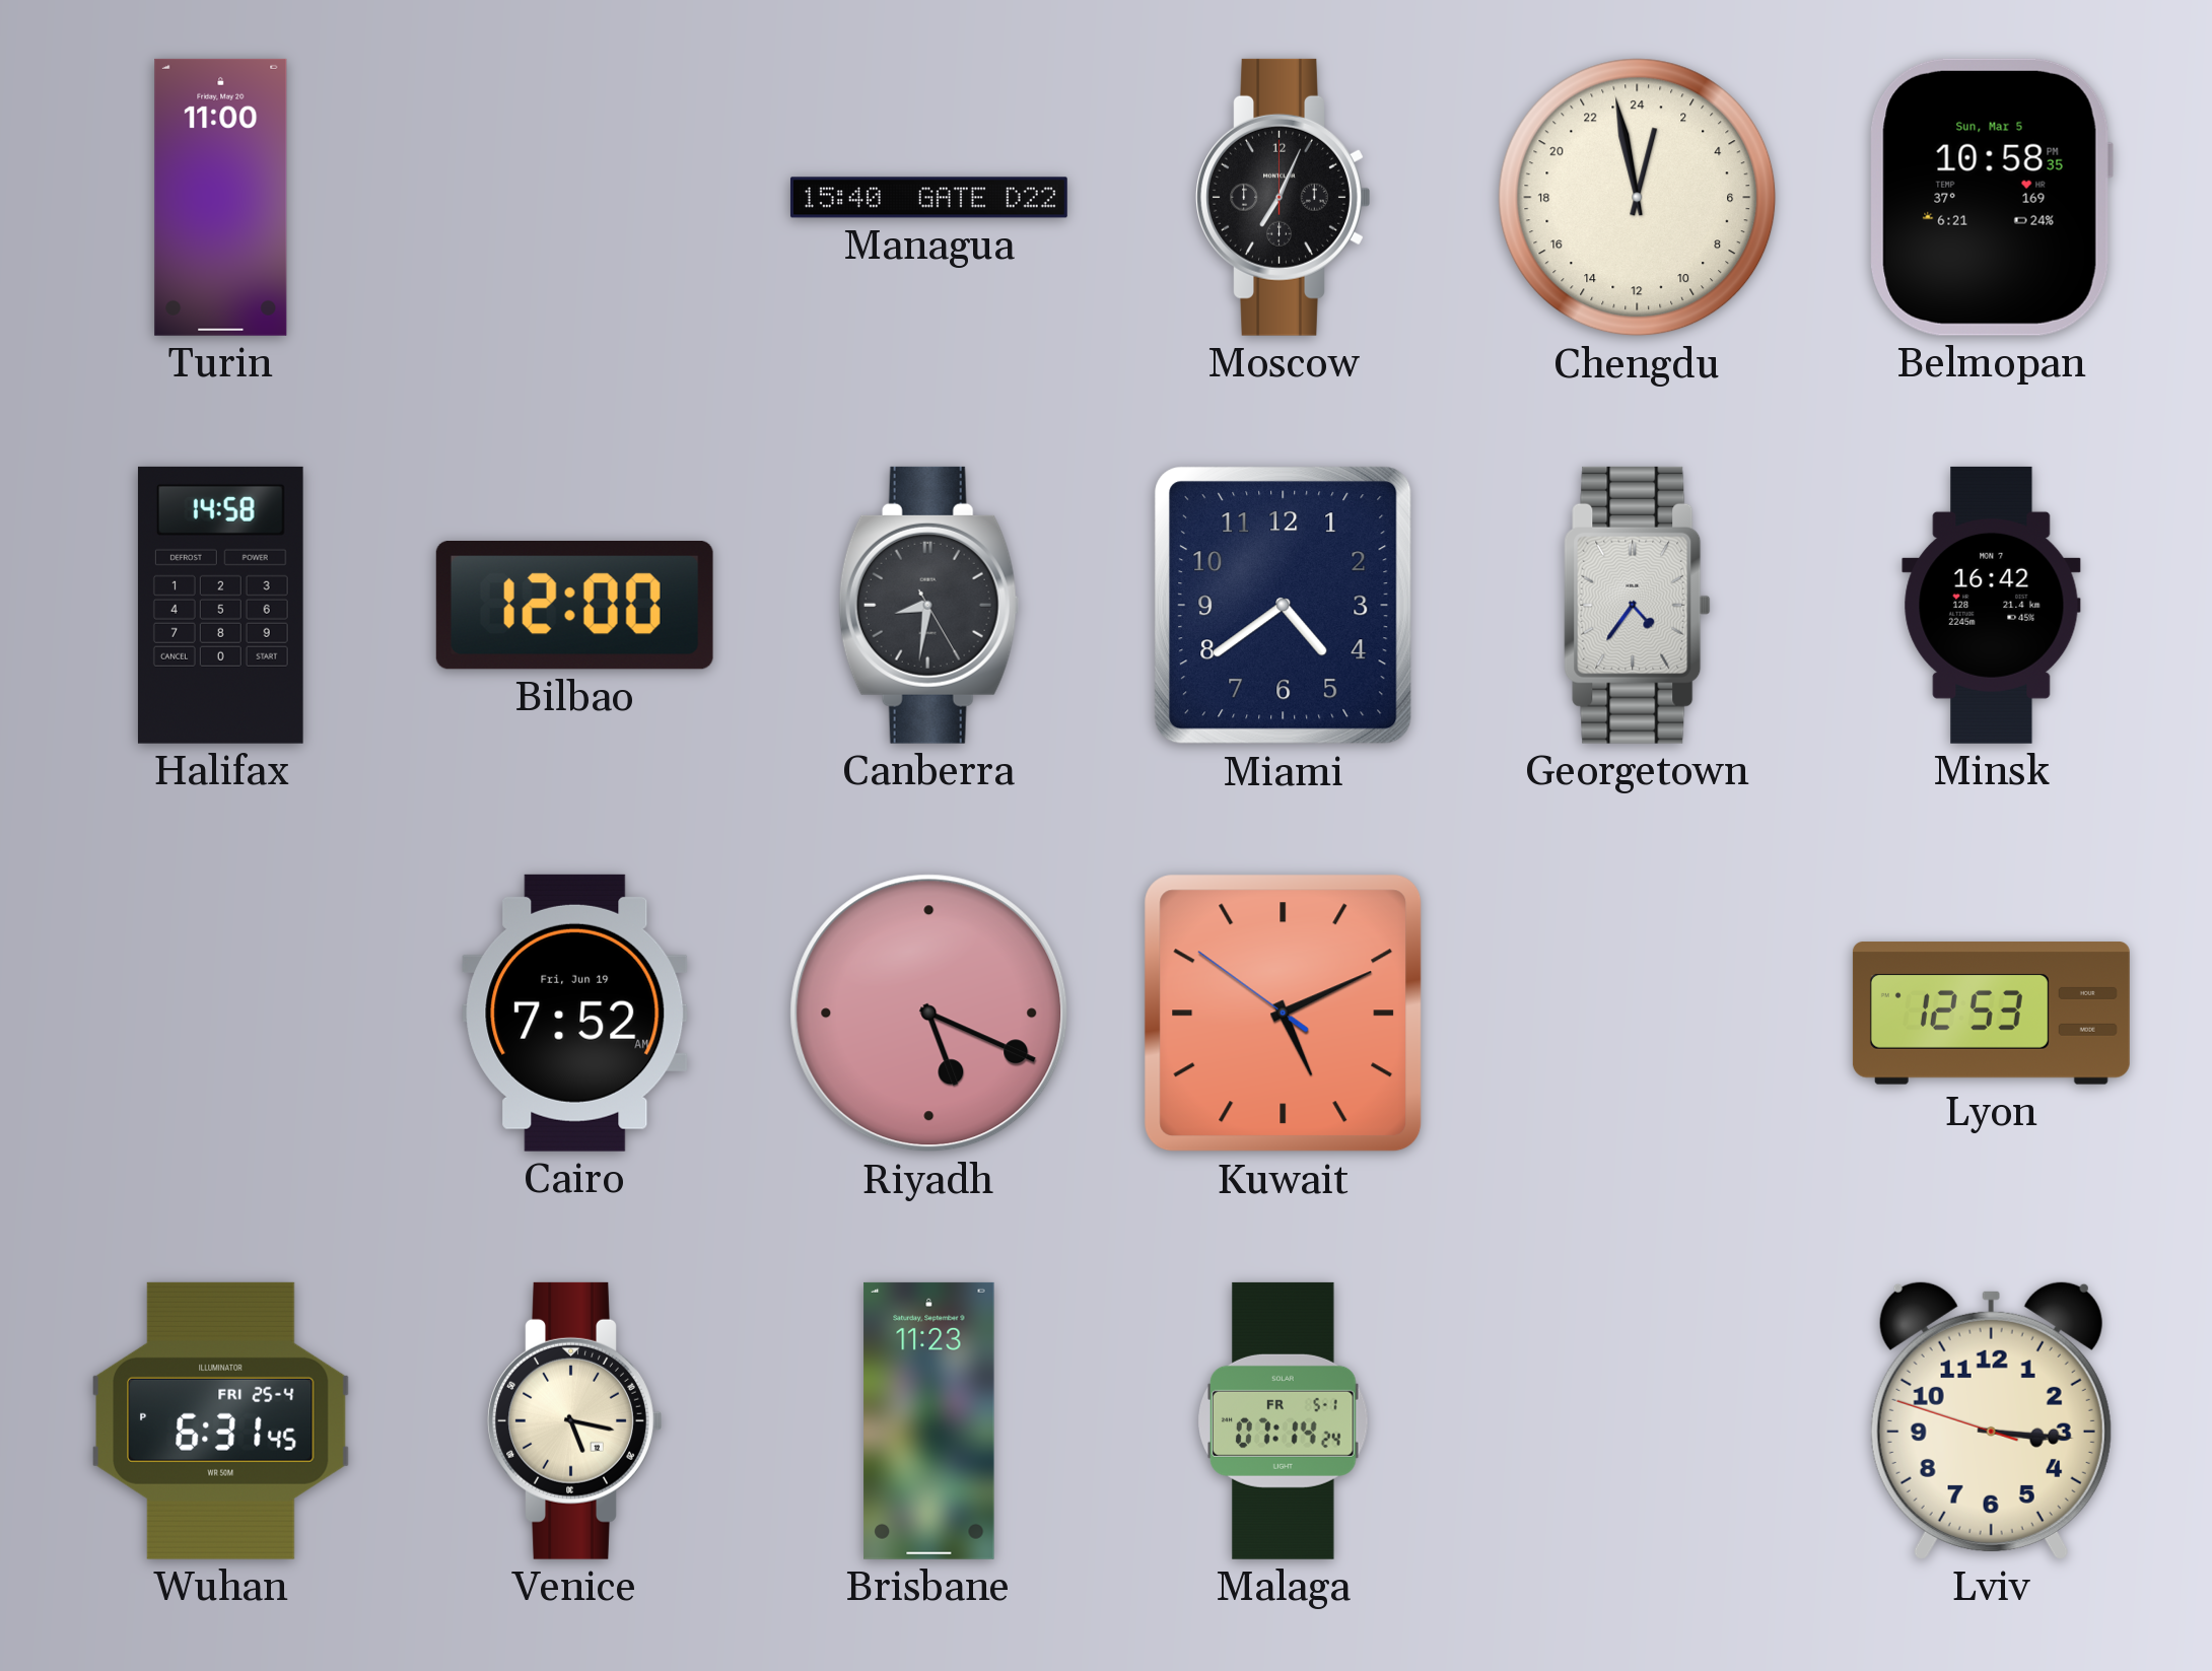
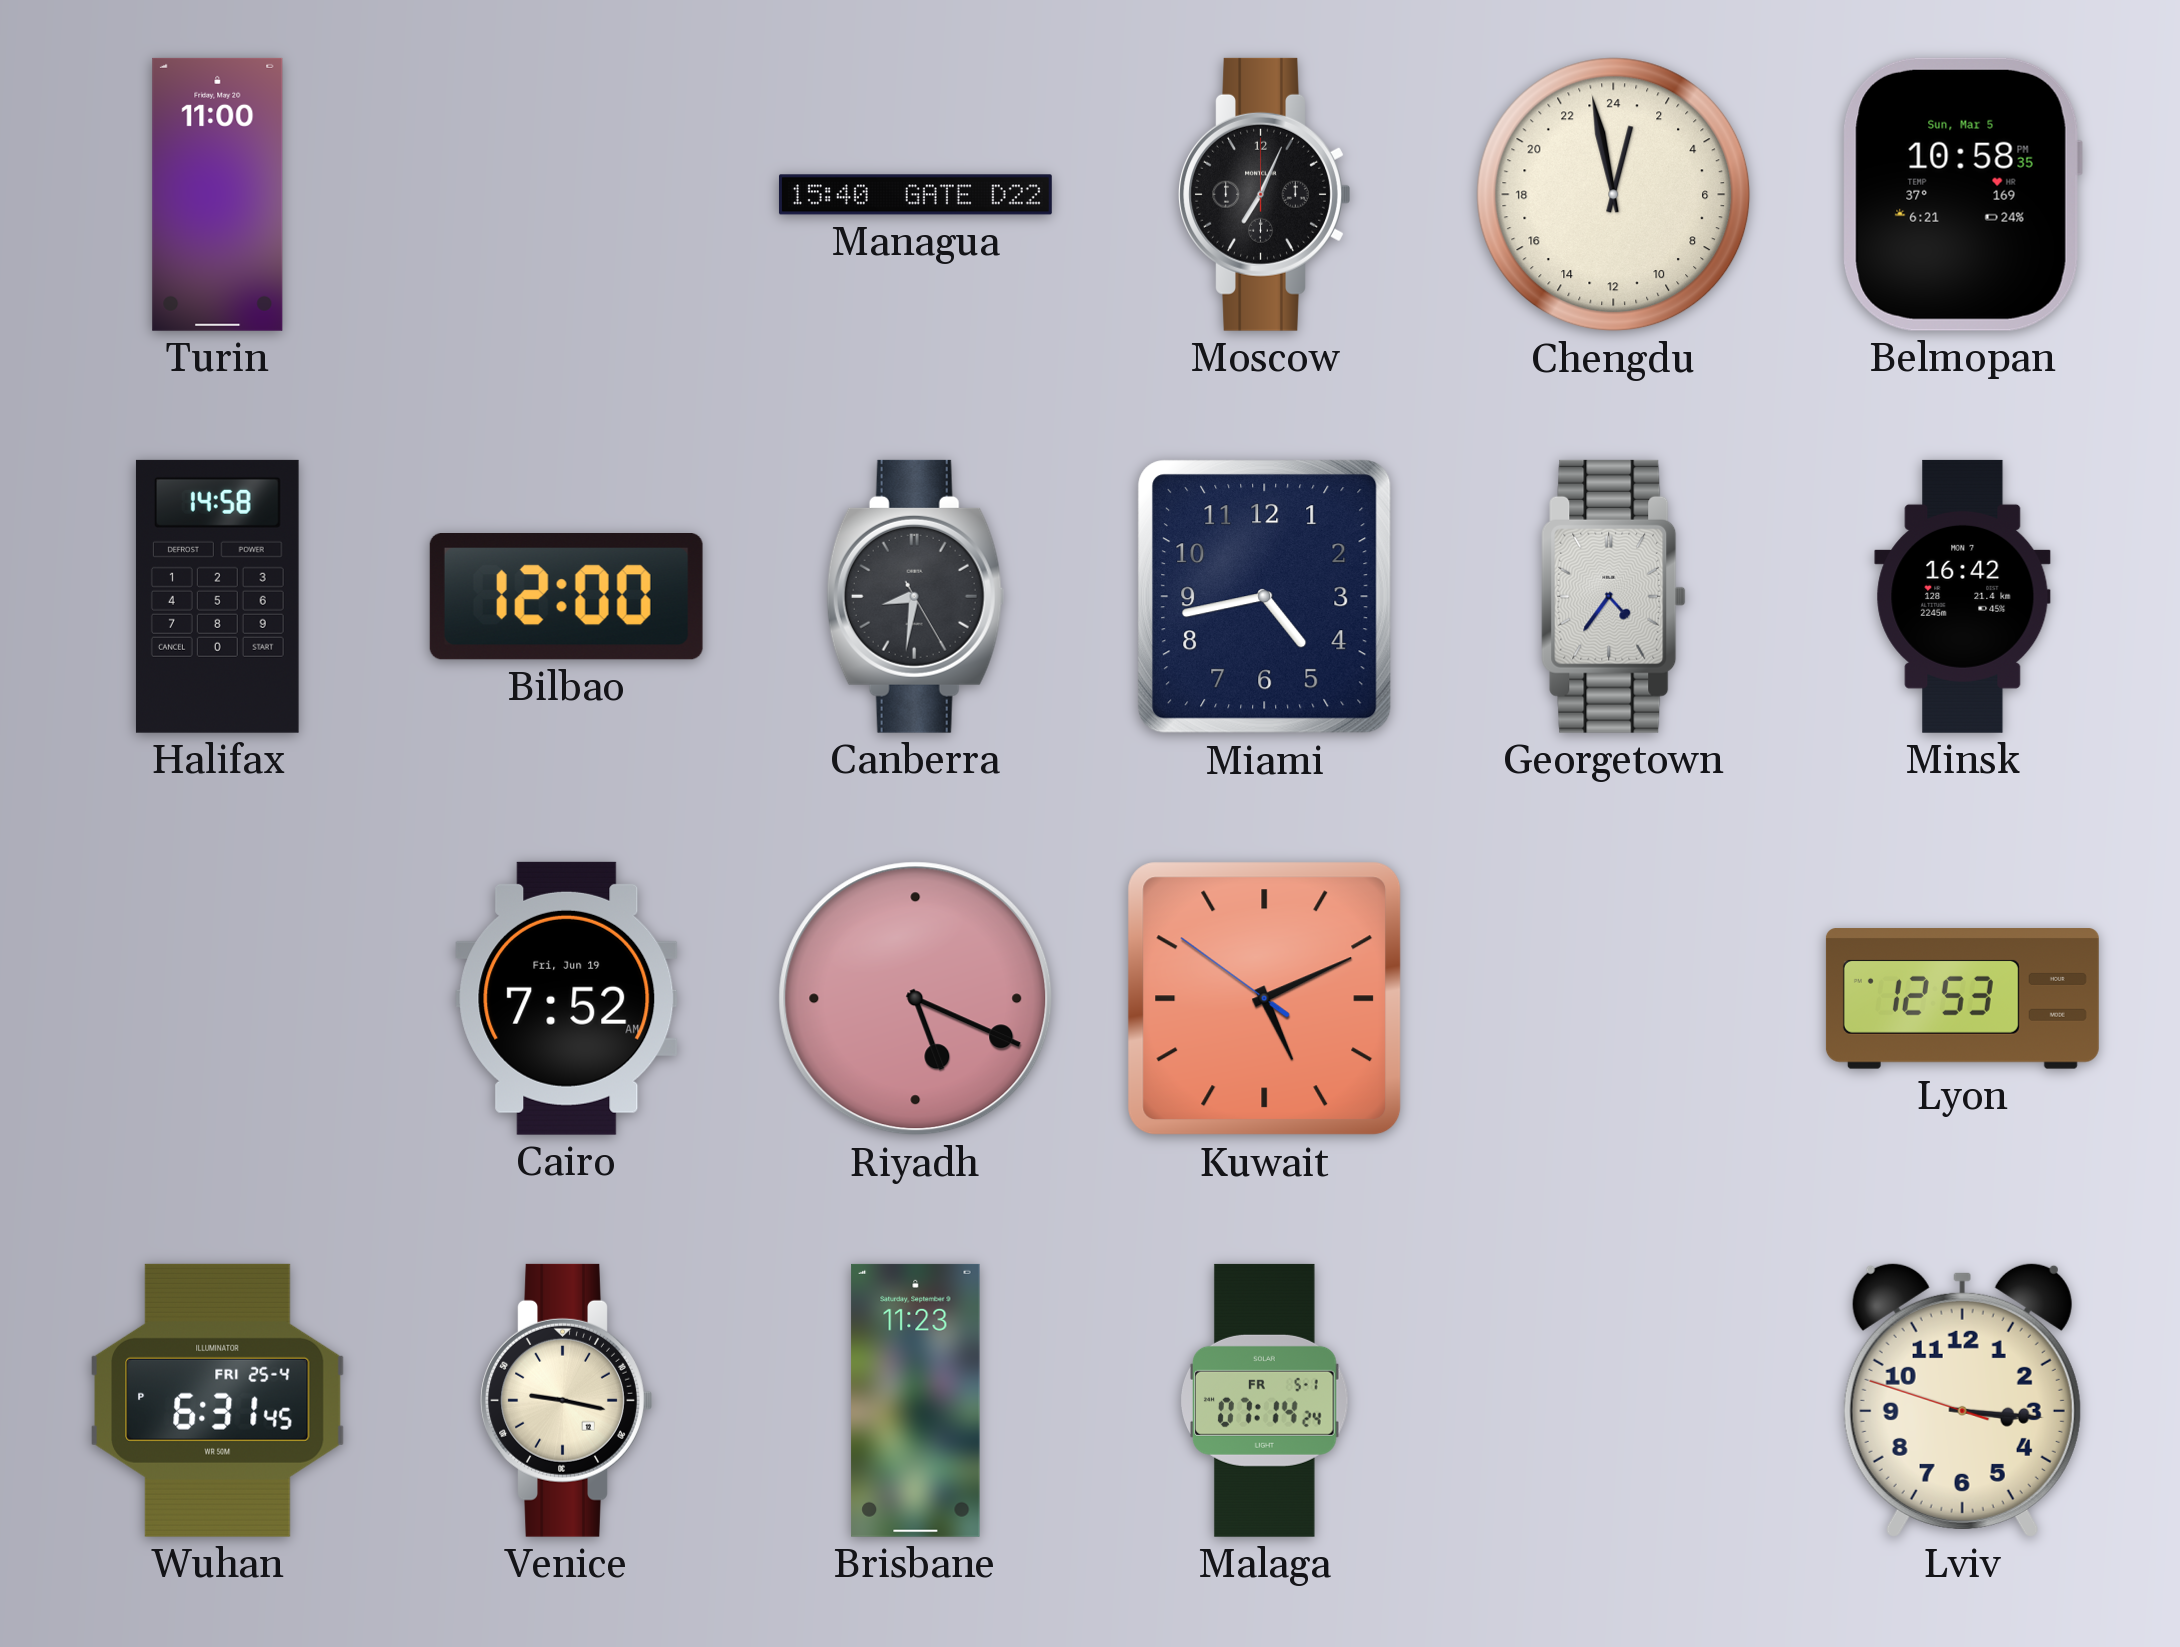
Miami: 4:39 -> 4:43
Venice: 5:17 -> 9:17
